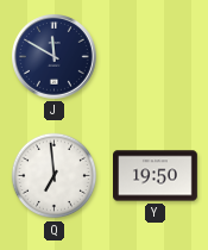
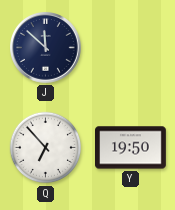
J: 11:50 -> 11:52
Q: 6:59 -> 6:53
